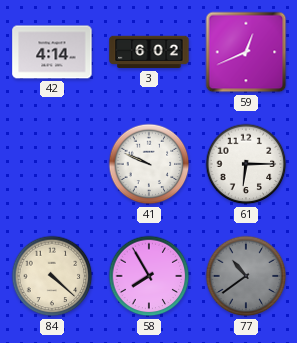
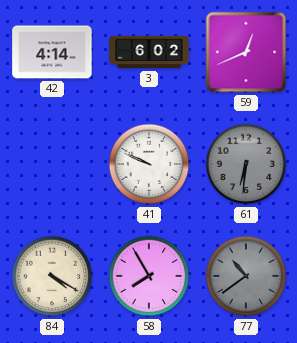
61: 6:15 -> 6:31
61 dial: white -> grey
84: 4:22 -> 4:20
